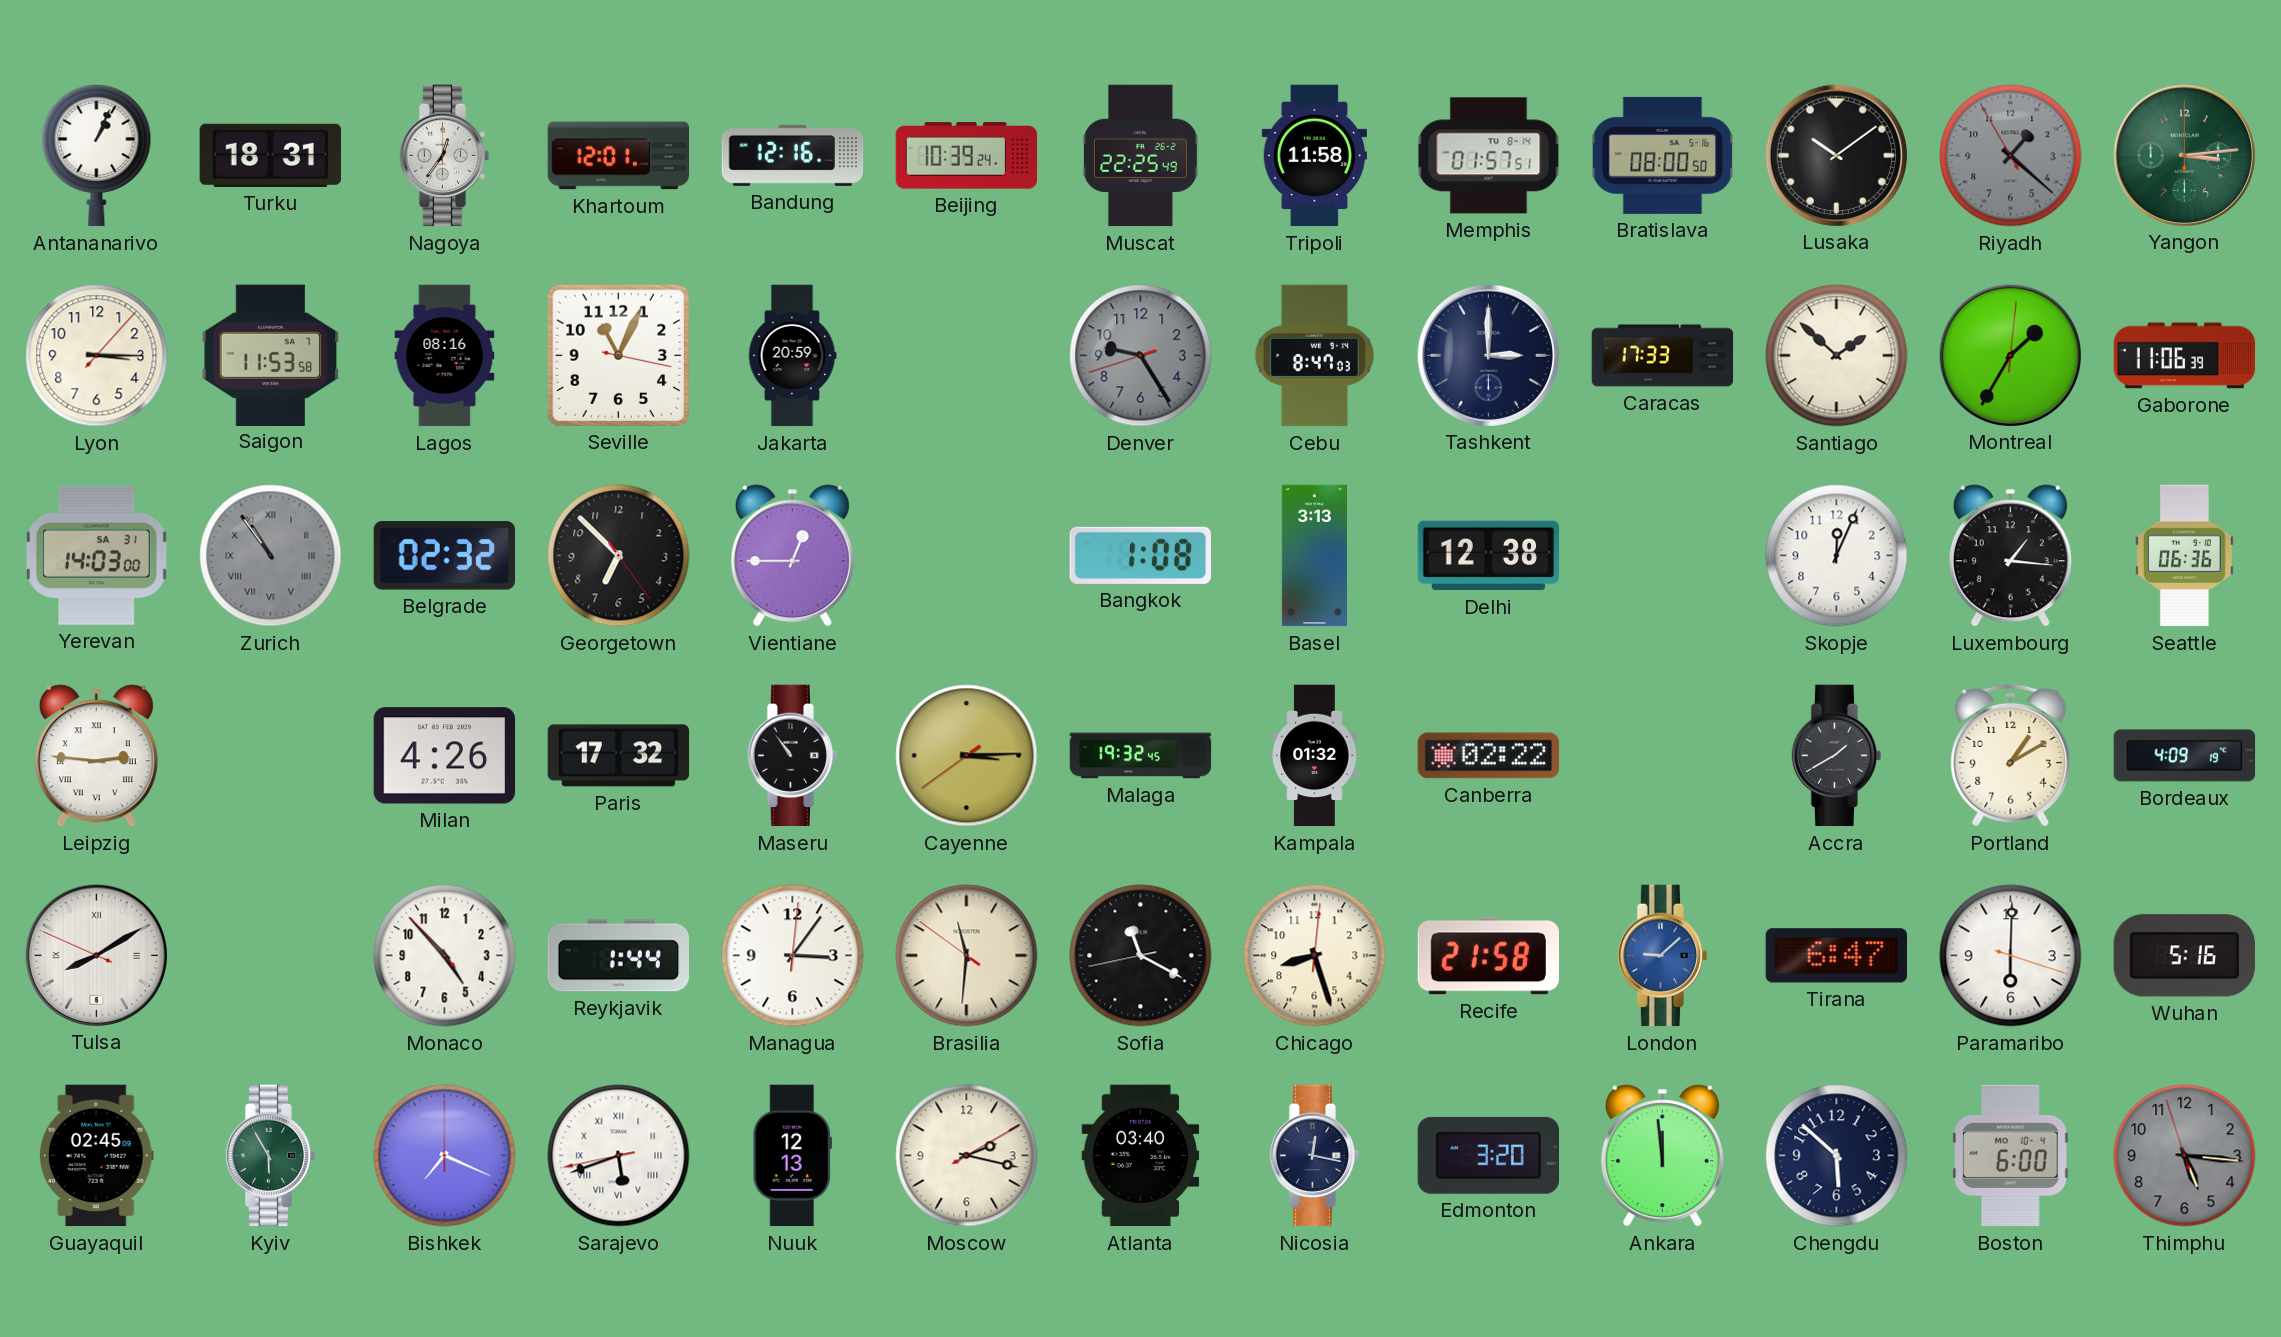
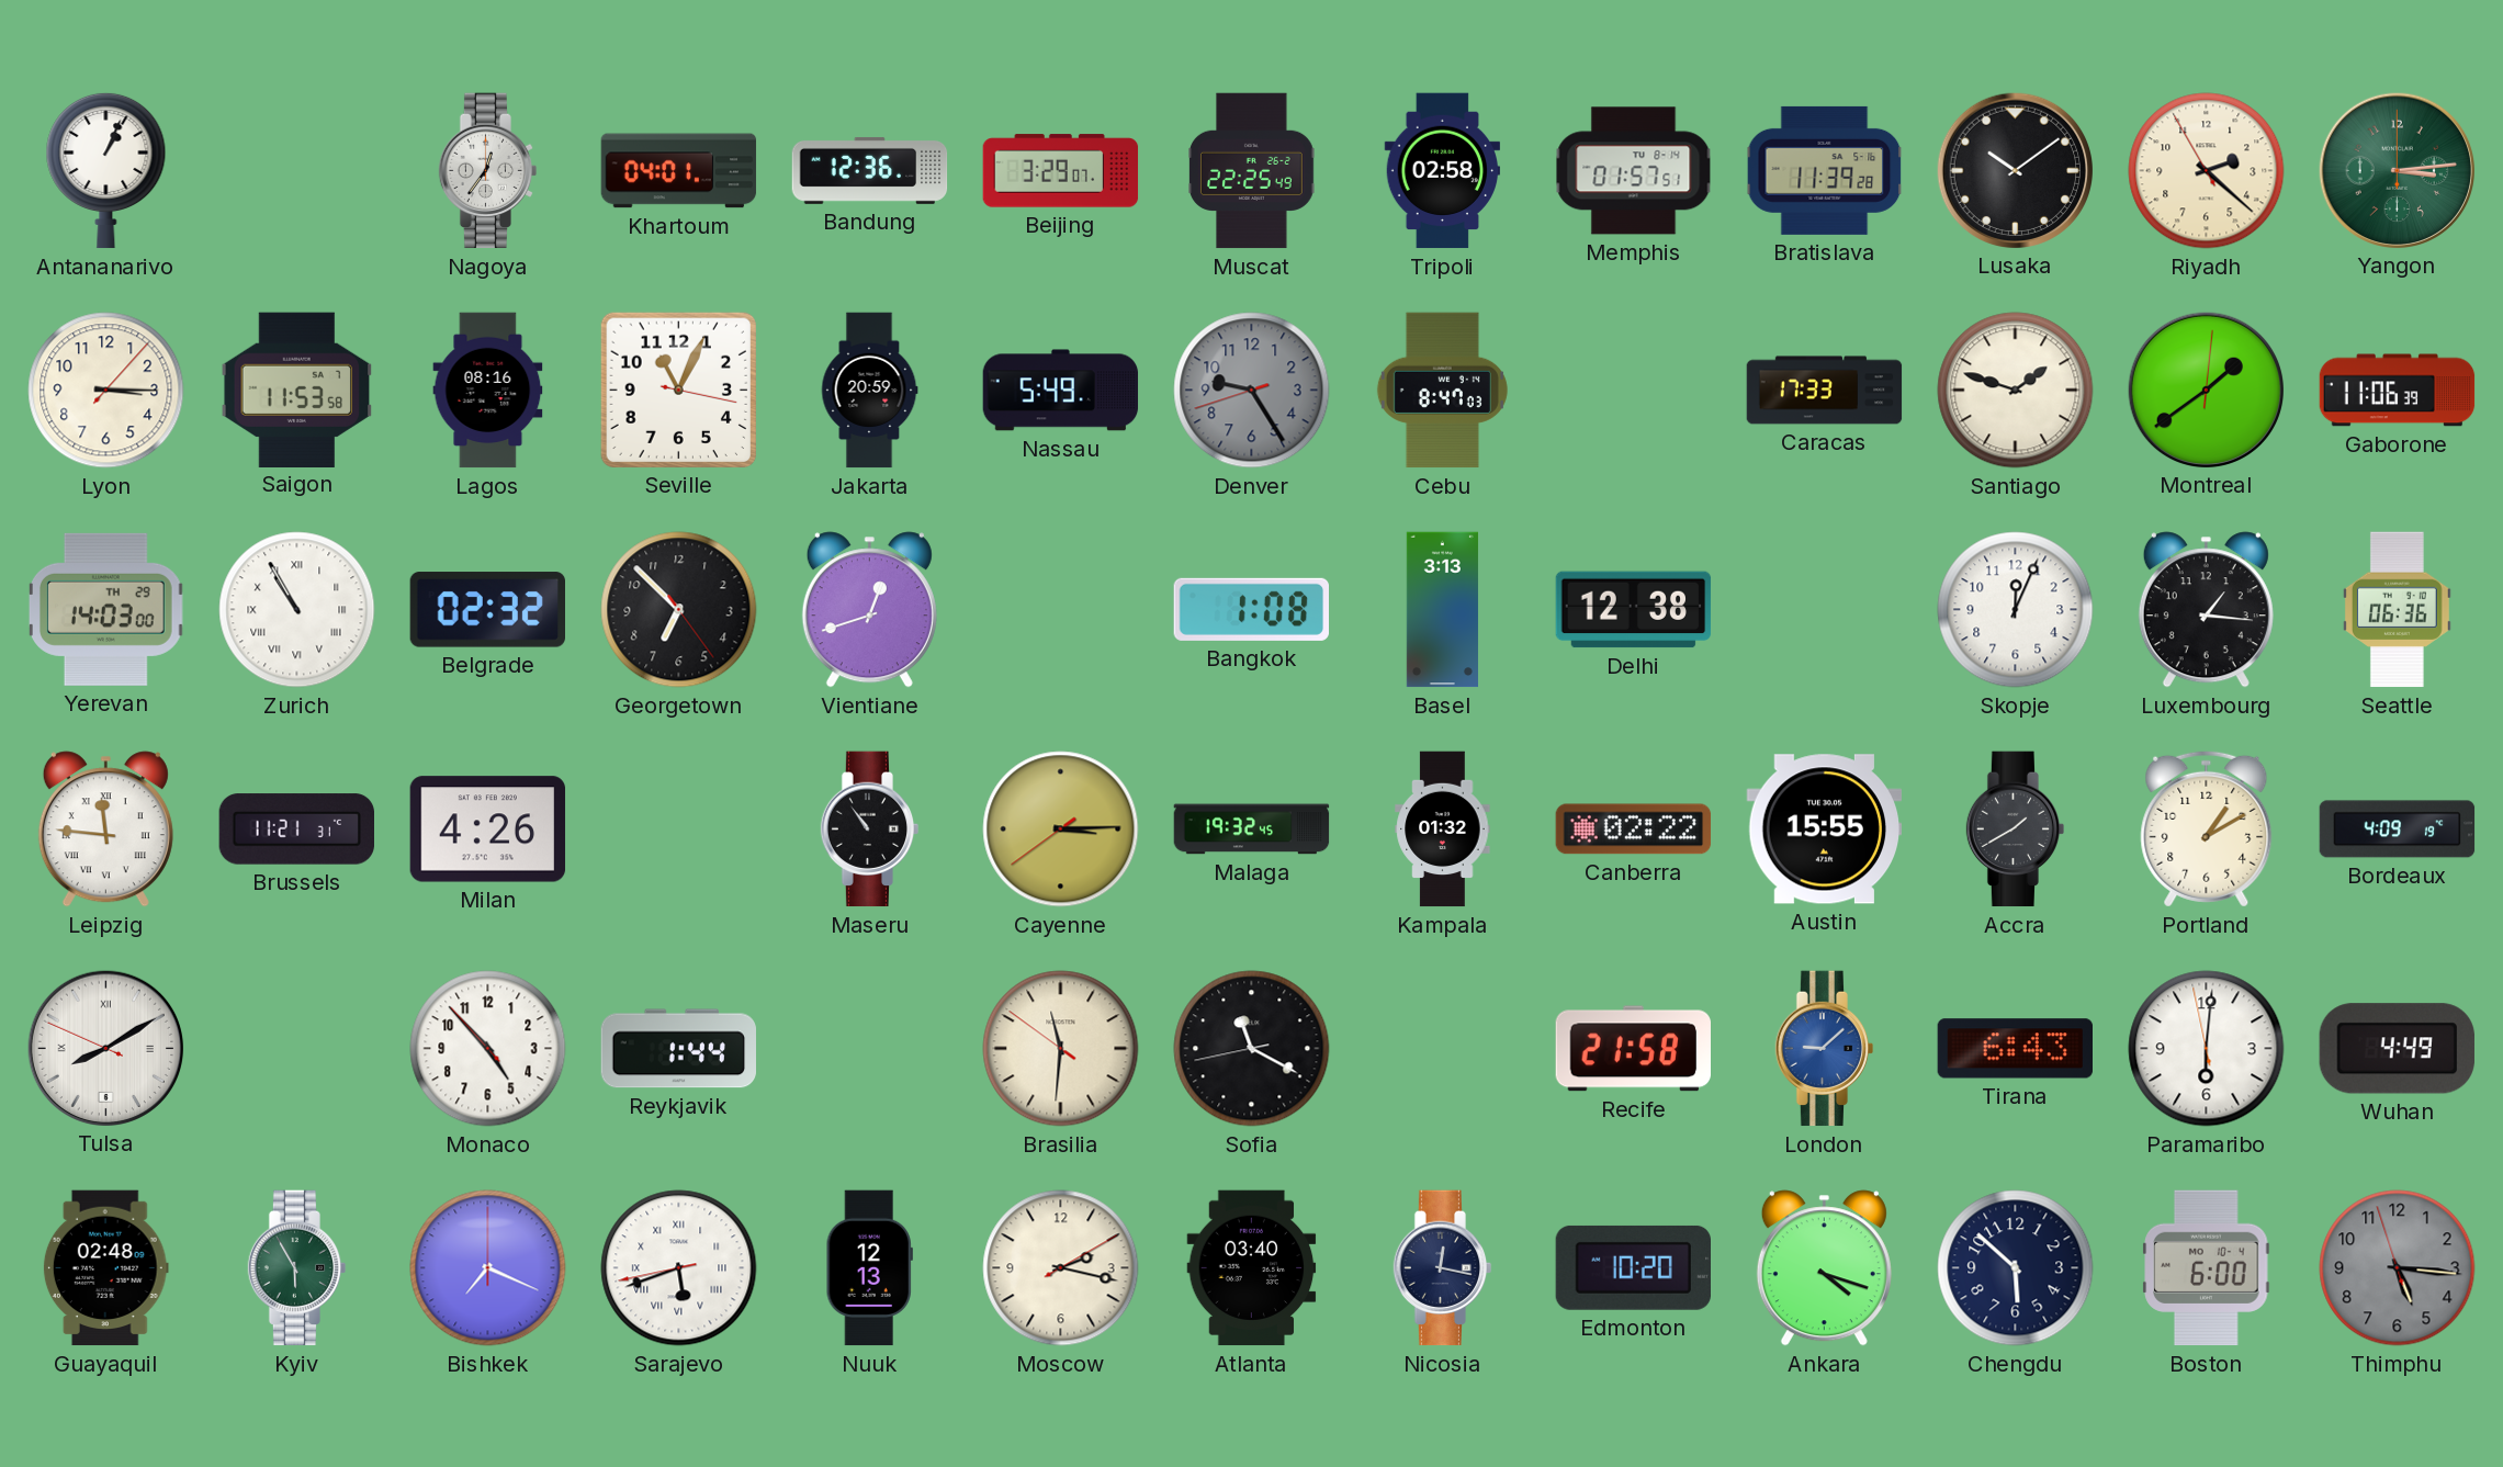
Turku: 18:31 -> none
Khartoum: 12:01 -> 04:01
Bandung: 12:16 -> 12:36
Beijing: 10:39 -> 3:29
Tripoli: 11:58 -> 02:58
Bratislava: 08:00 -> 11:39
Riyadh: 1:21 -> 2:21
Riyadh dial: grey -> cream
Nassau: none -> 5:49
Tashkent: 3:00 -> none
Santiago: 1:52 -> 1:48
Montreal: 1:35 -> 1:39
Yerevan date: SA 31 -> TH 29
Zurich: 10:54 -> 10:55
Zurich dial: grey -> white
Vientiane: 12:45 -> 12:42
Leipzig: 2:46 -> 11:46
Brussels: none -> 11:21
Paris: 17:32 -> none
Austin: none -> 15:55
Managua: 3:06 -> none
Chicago: 8:27 -> none
Tirana: 6:47 -> 6:43
Paramaribo: 6:00:18 -> 6:00:58
Wuhan: 5:16 -> 4:49
Guayaquil: 02:45 -> 02:48
Edmonton: 3:20 -> 10:20
Ankara: 11:59 -> 4:18
